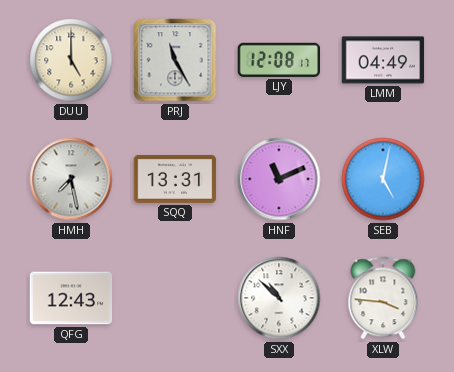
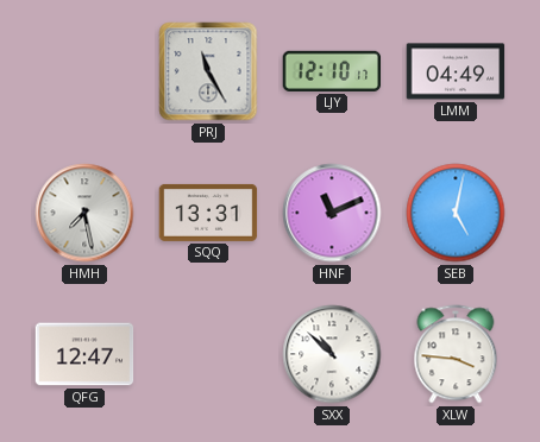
DUU: 5:00 -> none
LJY: 12:08 -> 12:10
QFG: 12:43 -> 12:47
